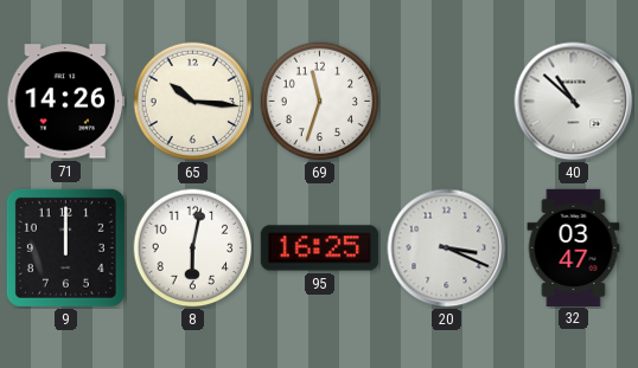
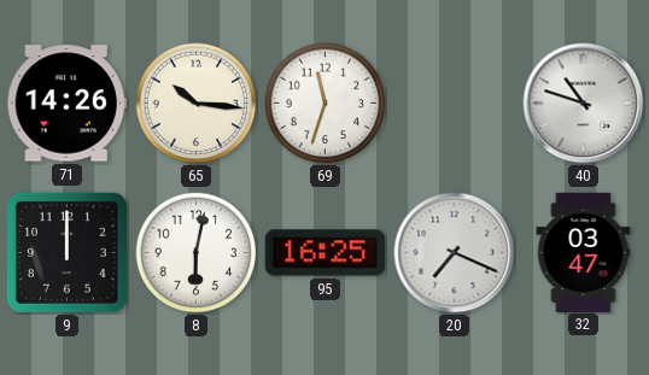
40: 10:52 -> 10:48
20: 3:19 -> 7:19
